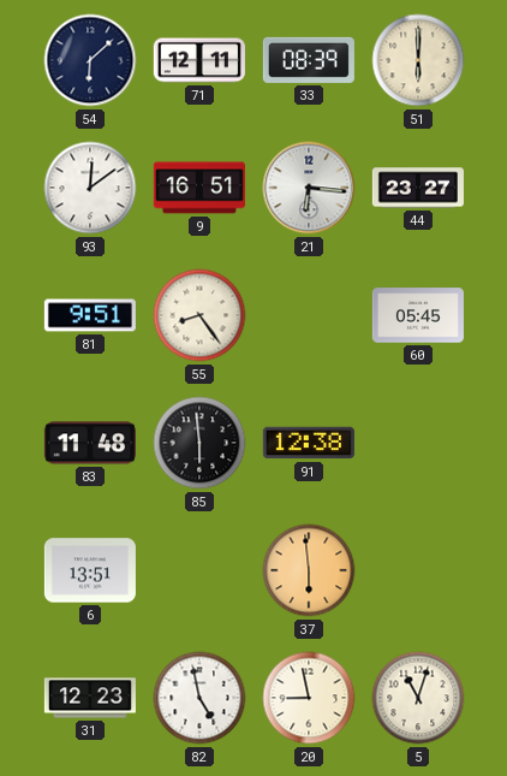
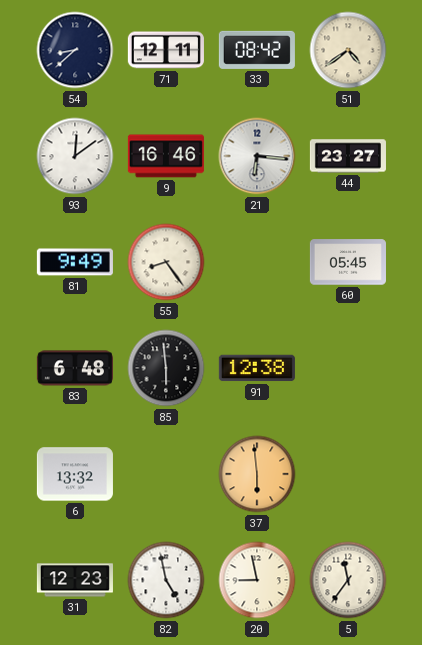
54: 6:08 -> 8:38
33: 08:39 -> 08:42
51: 6:00 -> 4:39
9: 16:51 -> 16:46
81: 9:51 -> 9:49
83: 11:48 -> 6:48
6: 13:51 -> 13:32
5: 11:03 -> 11:36
